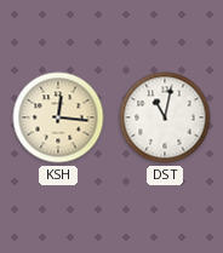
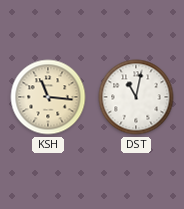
KSH: 12:16 -> 11:16
